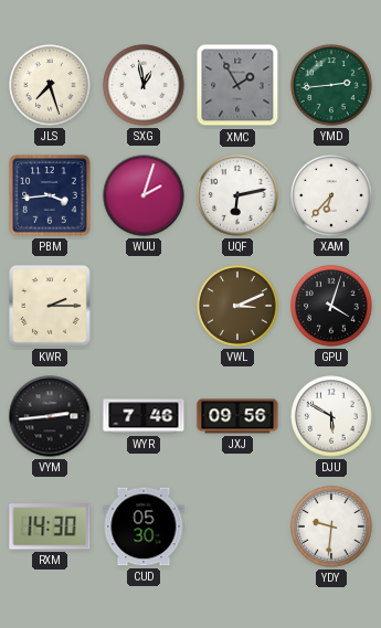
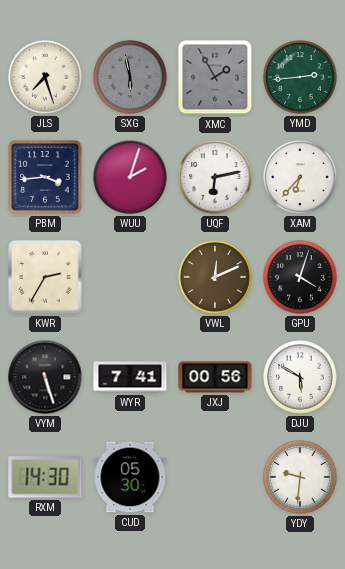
SXG: 12:58 -> 5:58
SXG dial: white -> grey
KWR: 2:15 -> 2:35
VWL: 3:11 -> 12:11
VYM: 2:44 -> 5:27
WYR: 7:46 -> 7:41
JXJ: 09:56 -> 00:56
